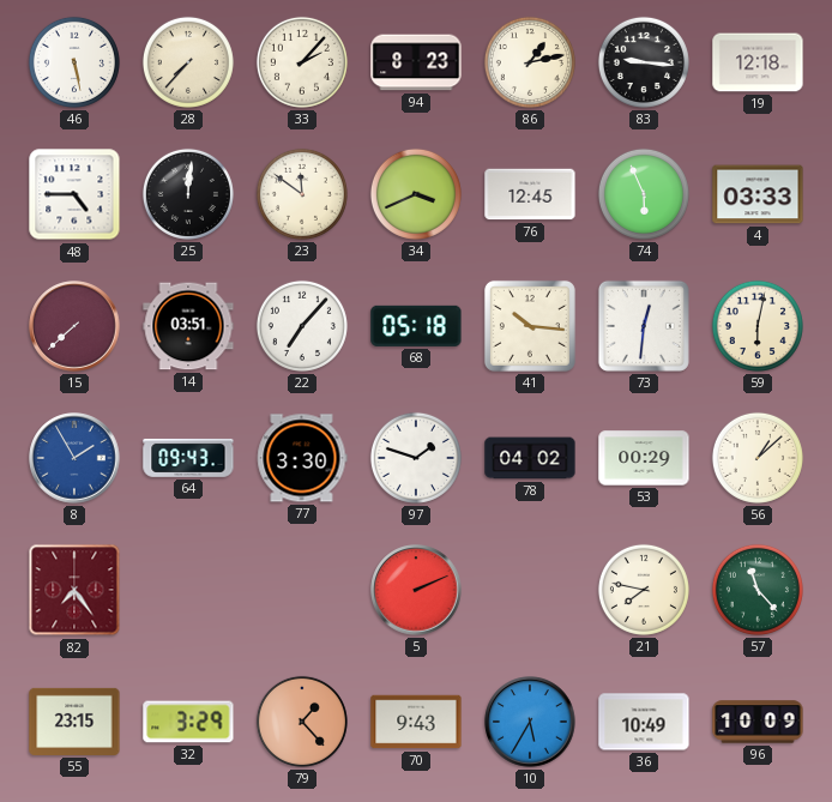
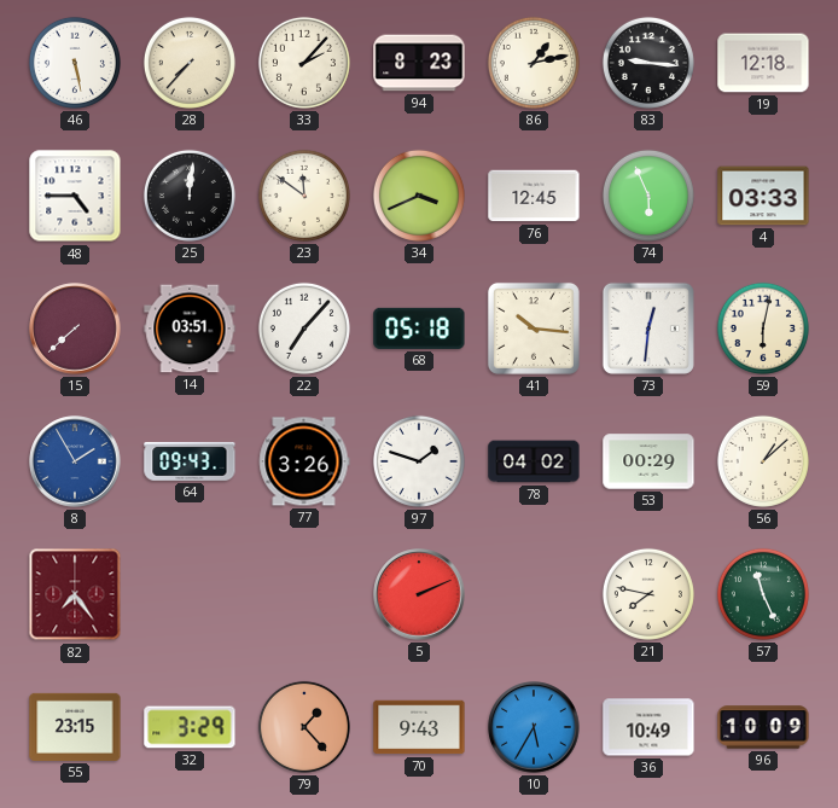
77: 3:30 -> 3:26
57: 11:23 -> 11:26
